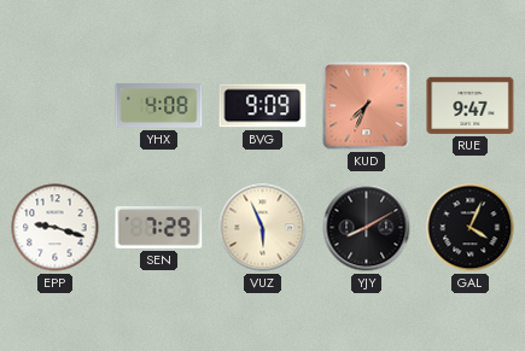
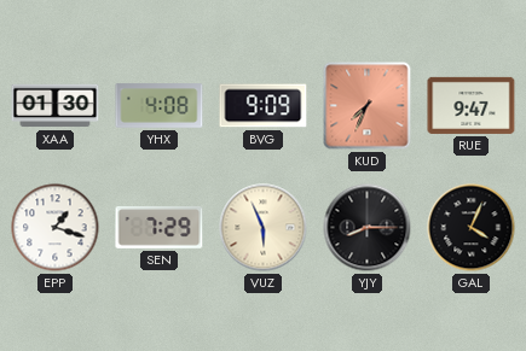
XAA: none -> 01:30
EPP: 9:18 -> 1:18
YJY: 8:10 -> 8:15
